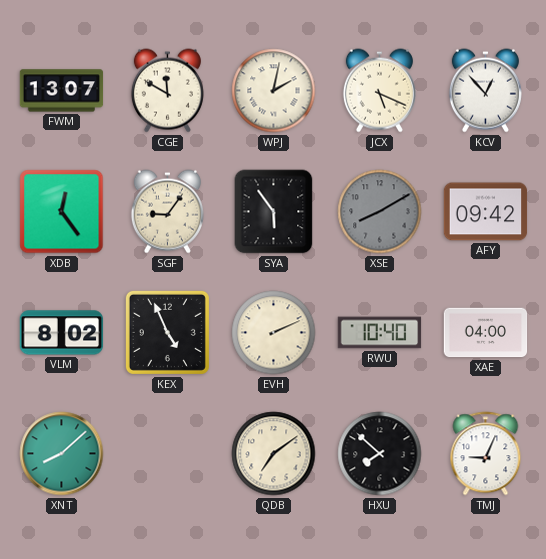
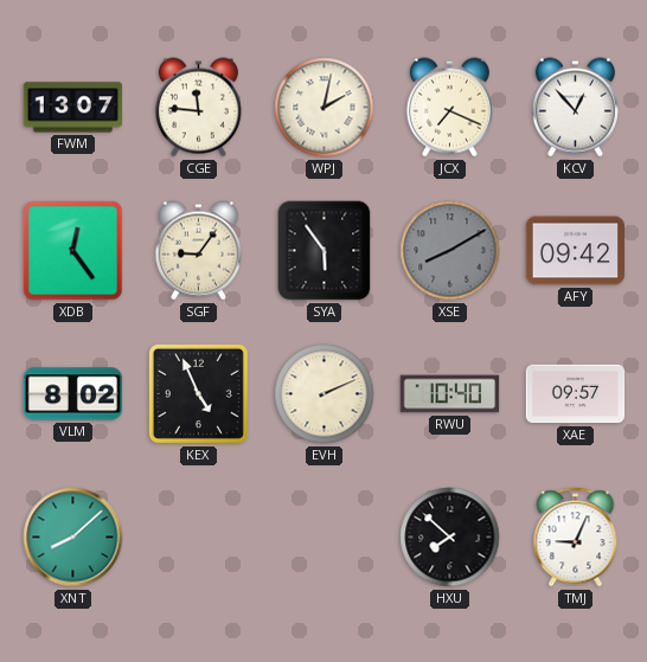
CGE: 11:50 -> 11:46
JCX: 5:19 -> 7:19
XAE: 04:00 -> 09:57
QDB: 7:09 -> none
